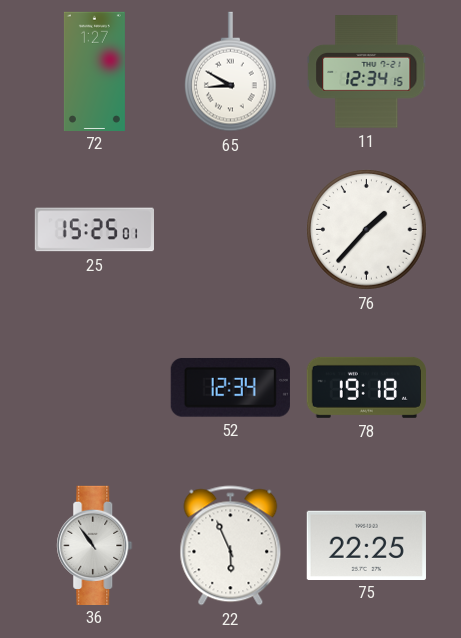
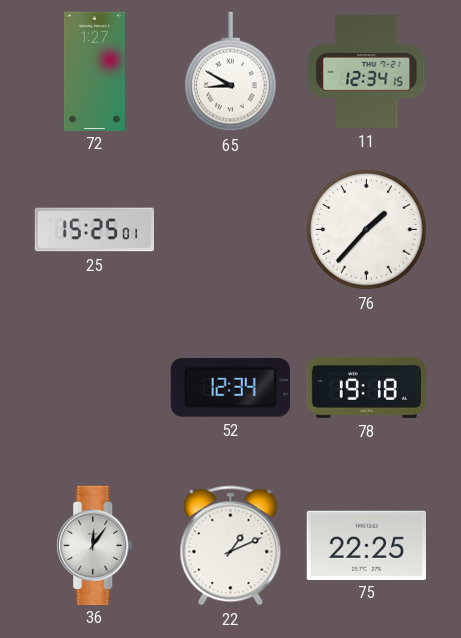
36: 10:54 -> 12:06
22: 5:56 -> 1:11
